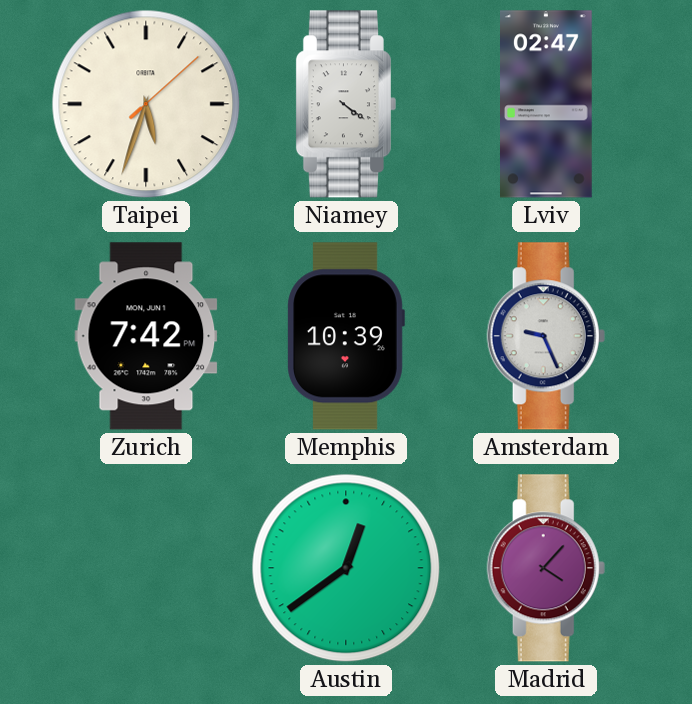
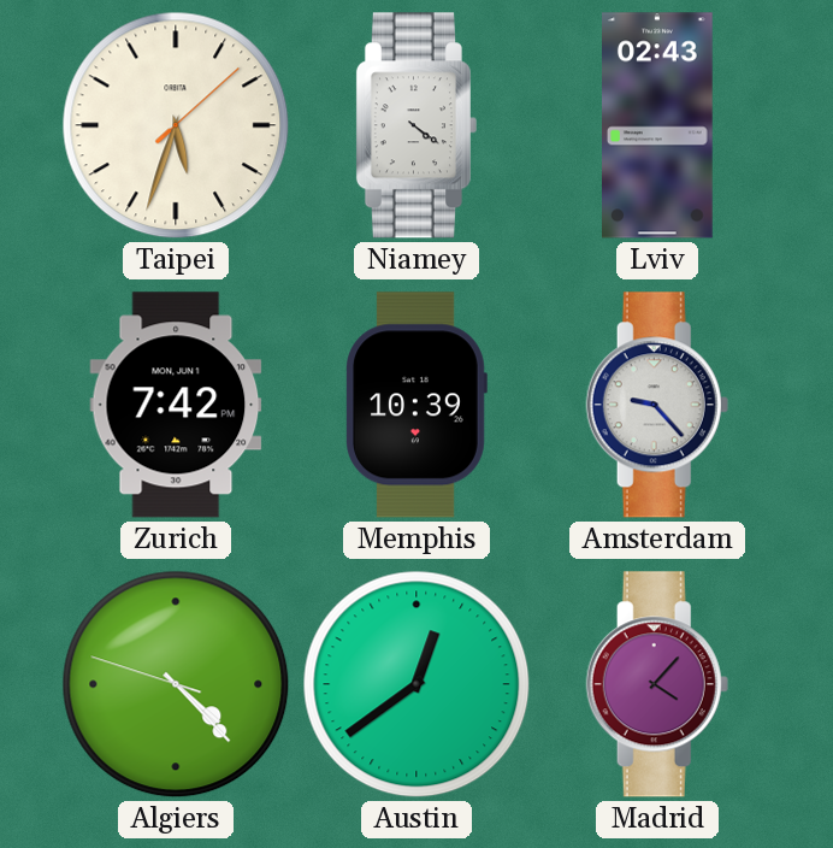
Lviv: 02:47 -> 02:43
Amsterdam: 9:26 -> 9:23
Algiers: none -> 4:22
